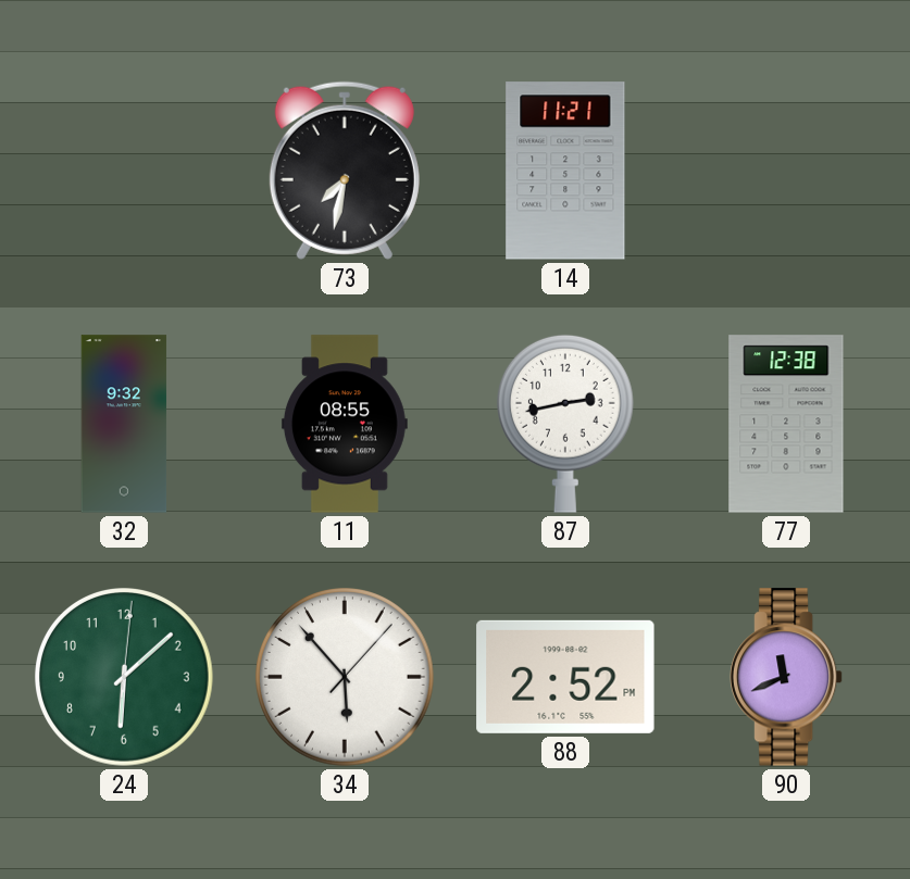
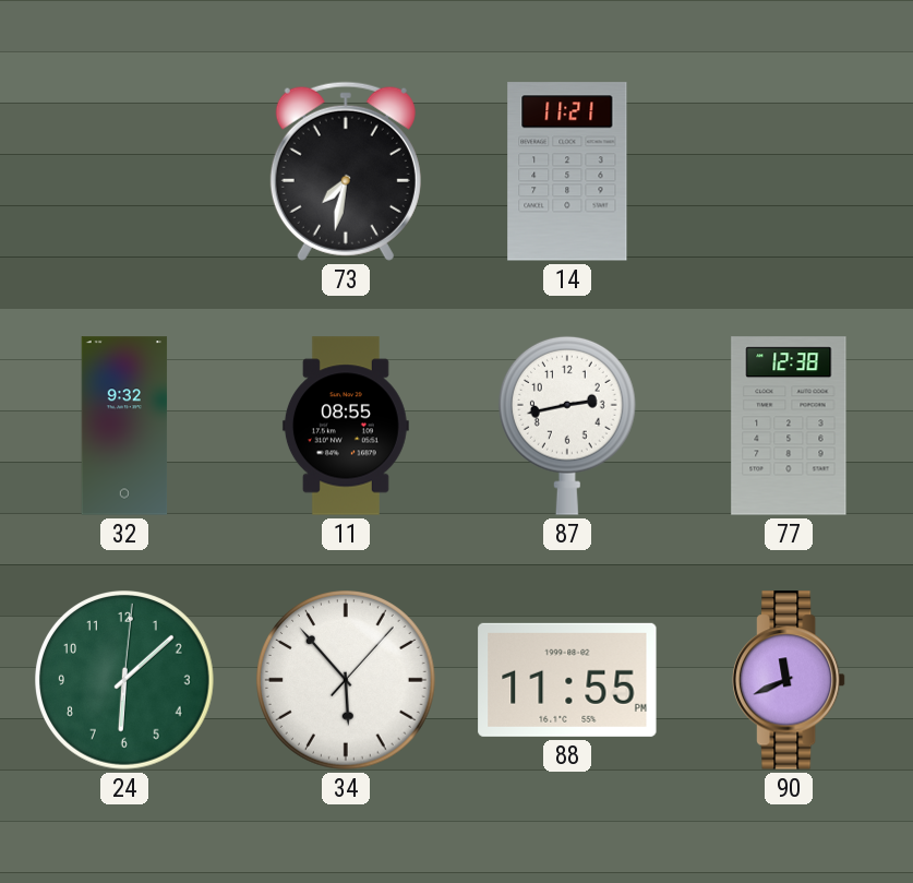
88: 2:52 -> 11:55
